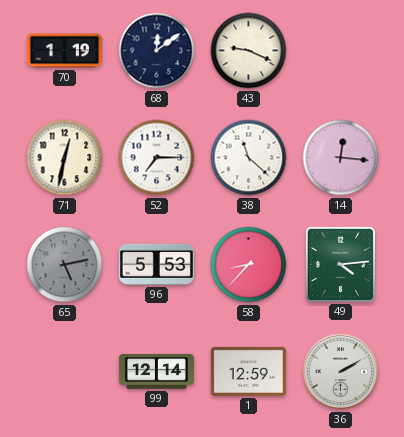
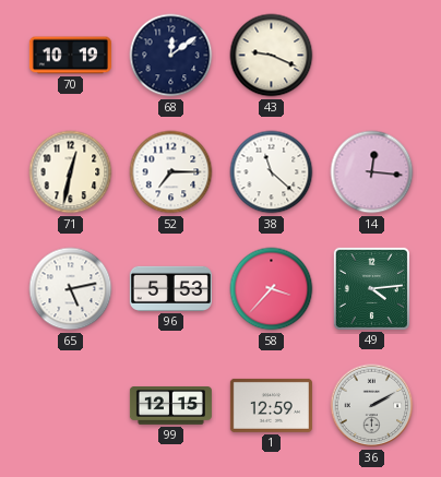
70: 1:19 -> 10:19
65 dial: grey -> white
58: 8:37 -> 3:37
99: 12:14 -> 12:15
